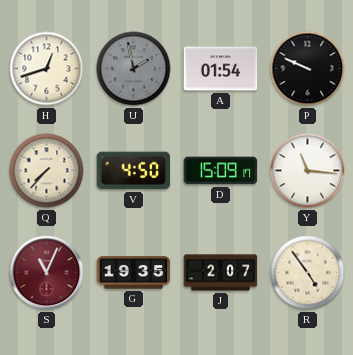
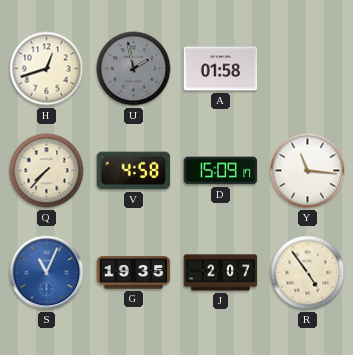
A: 01:54 -> 01:58
P: 9:49 -> none
V: 4:50 -> 4:58
S dial: burgundy -> blue
